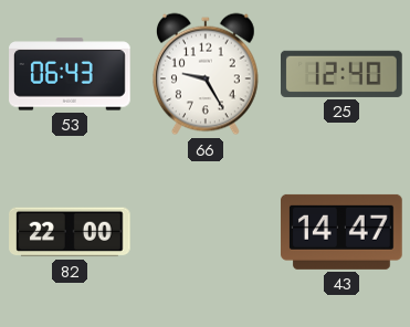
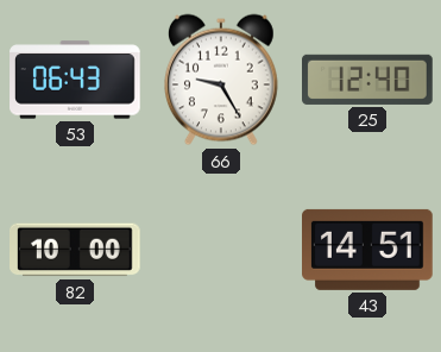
82: 22:00 -> 10:00
43: 14:47 -> 14:51
